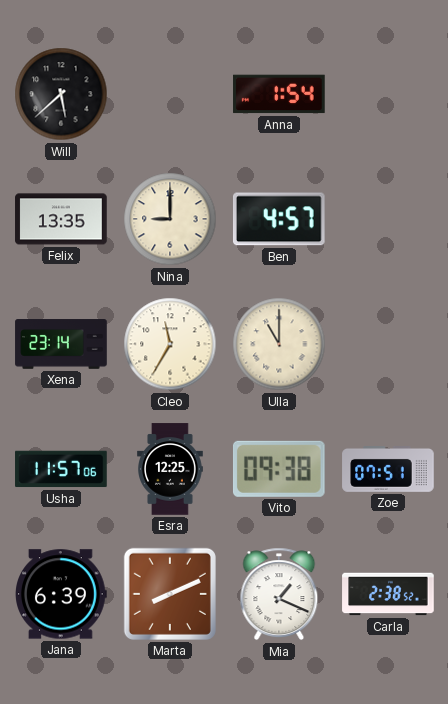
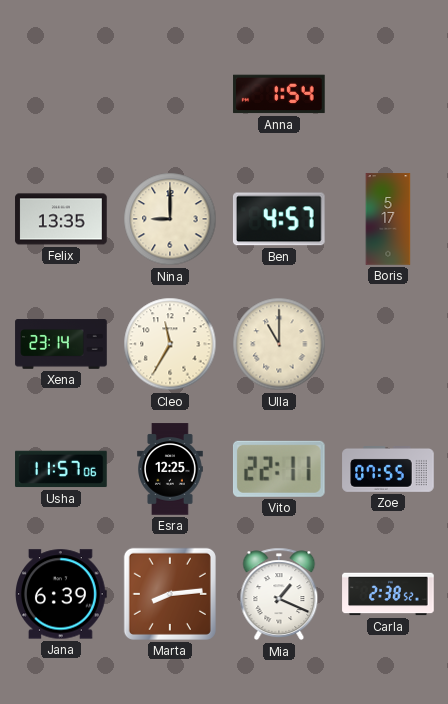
Will: 5:38 -> none
Boris: none -> 5:17
Vito: 09:38 -> 22:11
Zoe: 07:51 -> 07:55
Marta: 8:11 -> 8:14
